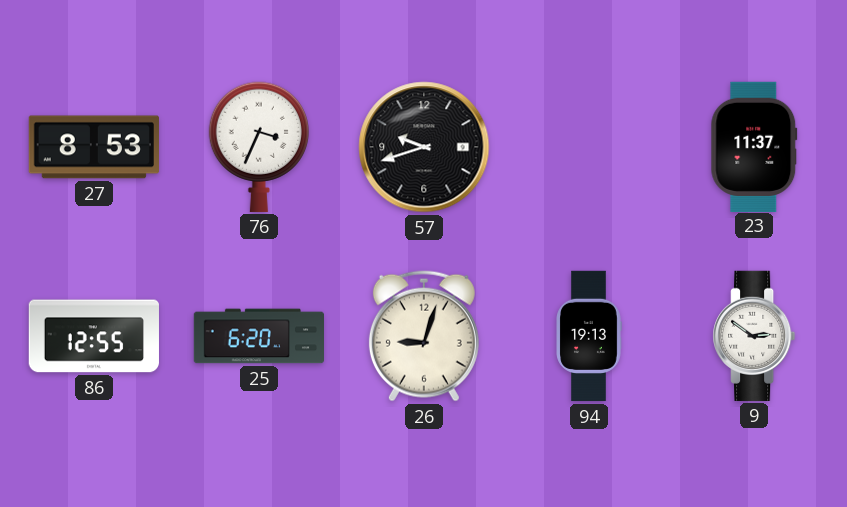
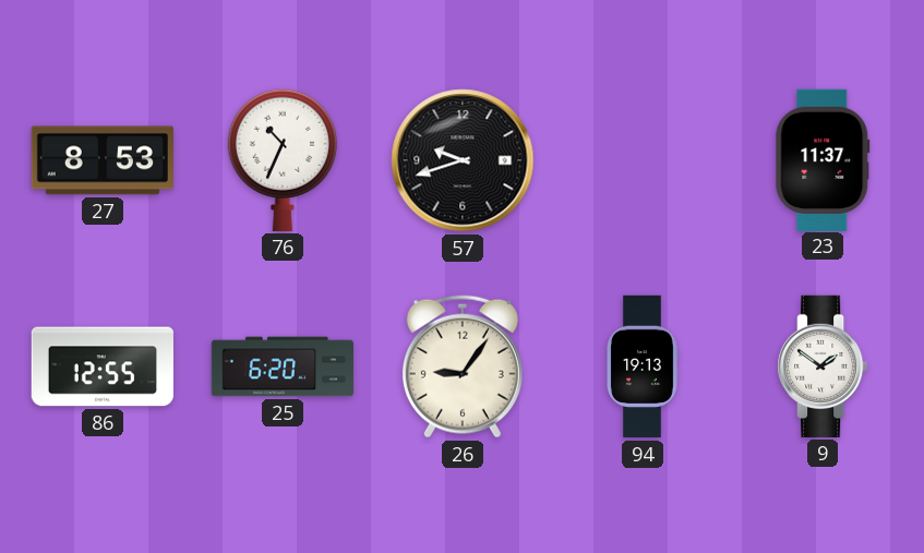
76: 3:34 -> 10:34
26: 9:03 -> 9:06
9: 2:51 -> 1:51
